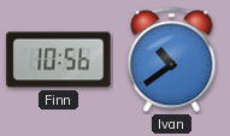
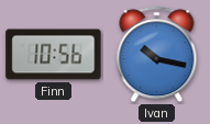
Ivan: 10:39 -> 10:17
